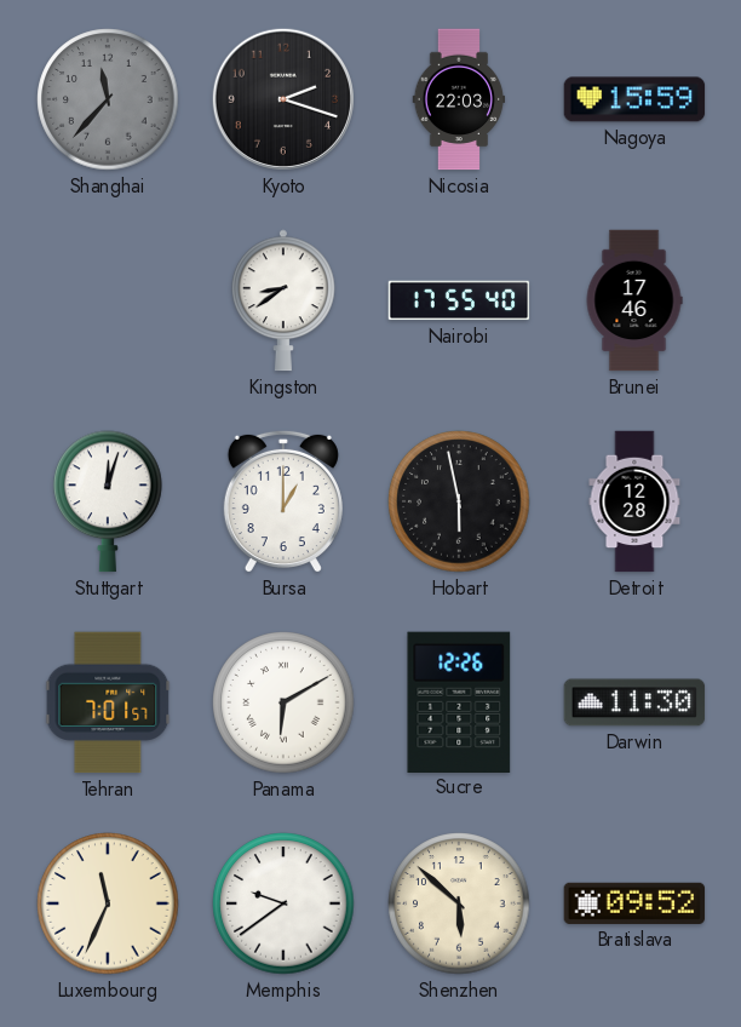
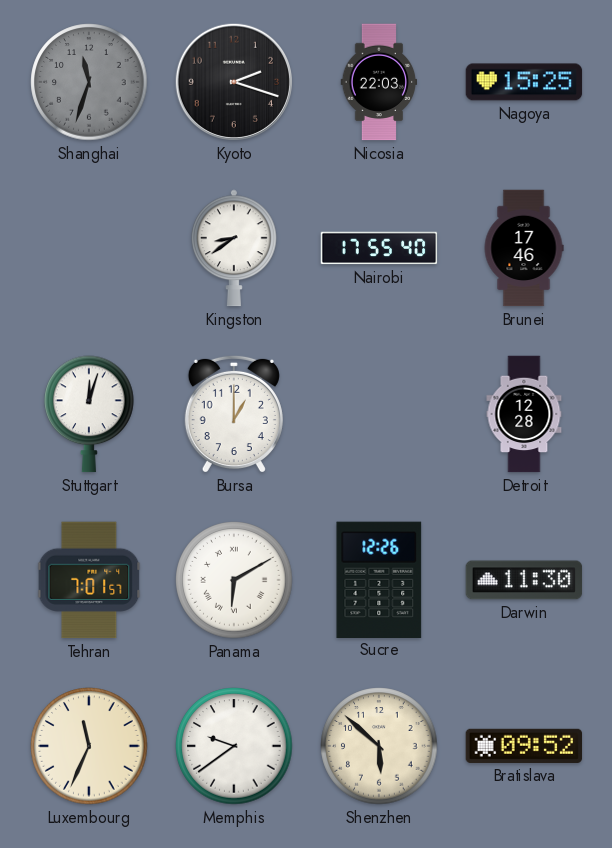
Shanghai: 11:37 -> 11:33
Nagoya: 15:59 -> 15:25
Hobart: 5:58 -> none
